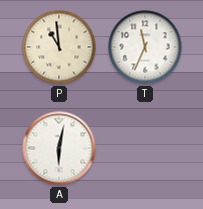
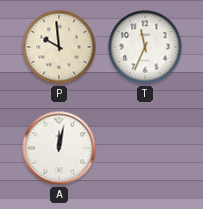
P: 10:59 -> 9:59
A: 6:02 -> 12:02
